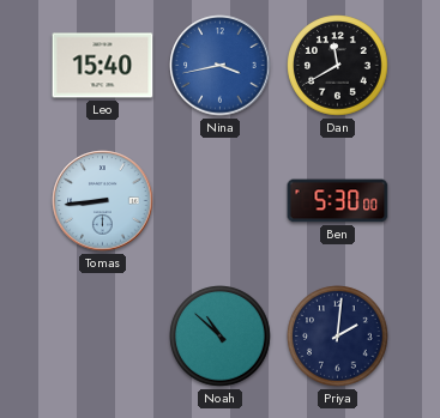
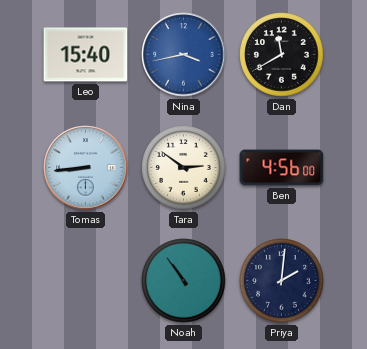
Tara: none -> 2:51
Ben: 5:30 -> 4:56
Noah: 10:52 -> 10:54
